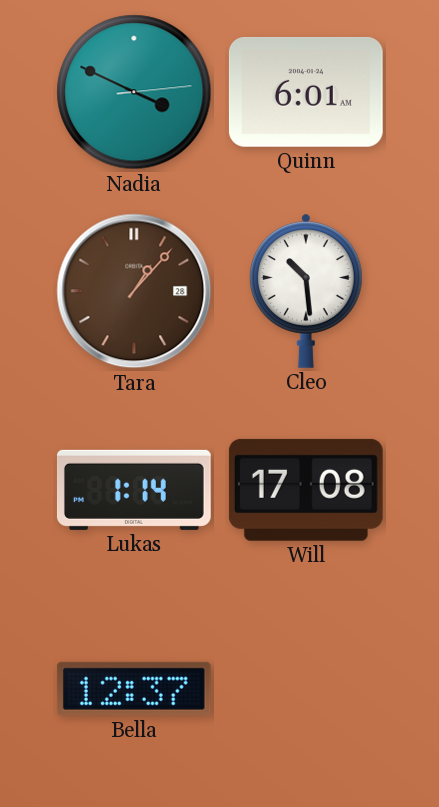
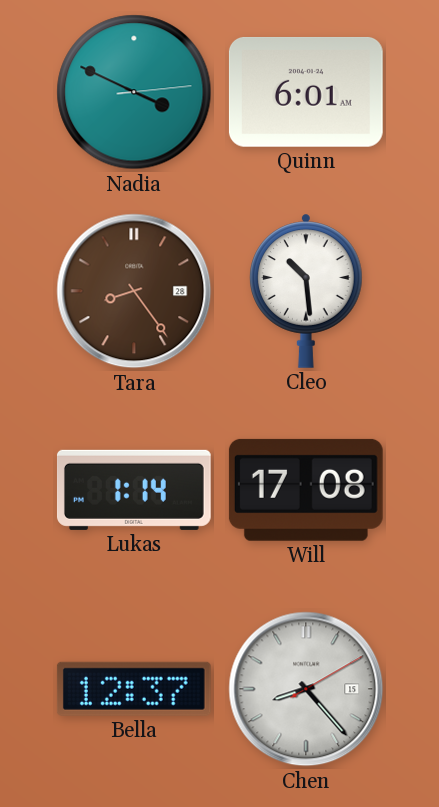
Tara: 1:07 -> 8:24
Chen: none -> 8:23
